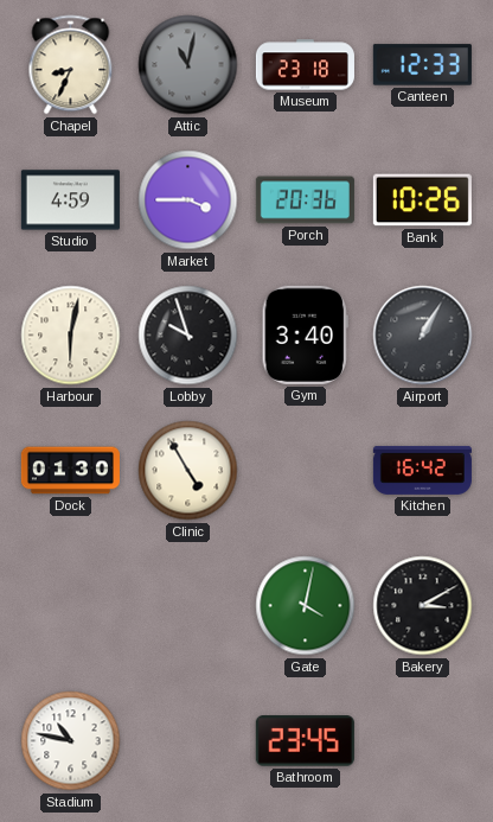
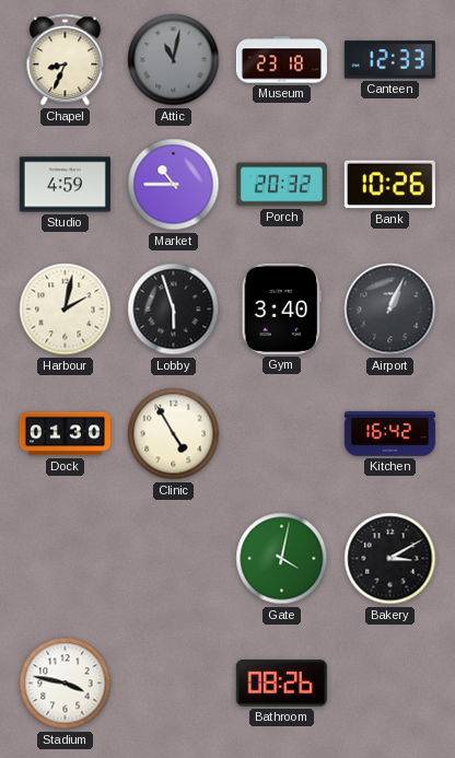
Market: 3:45 -> 10:45
Porch: 20:36 -> 20:32
Harbour: 6:02 -> 2:02
Lobby: 9:57 -> 5:57
Airport: 1:05 -> 1:04
Stadium: 10:47 -> 3:47
Bathroom: 23:45 -> 08:26
